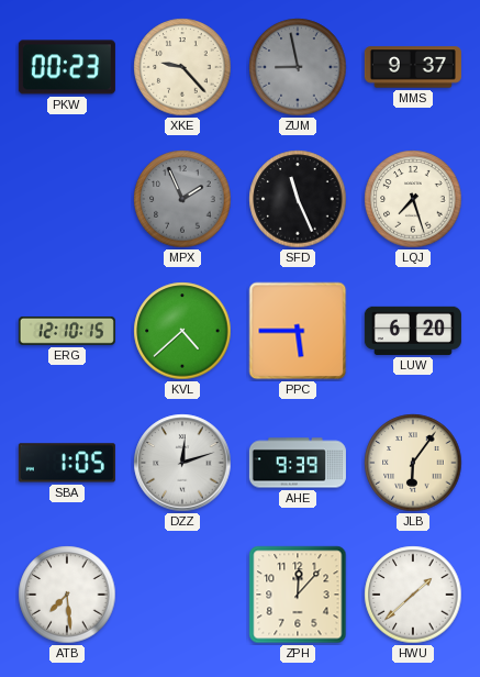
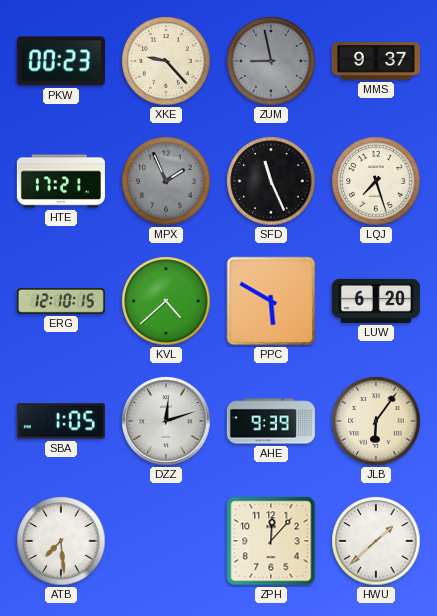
HTE: none -> 17:21
PPC: 5:45 -> 5:50
